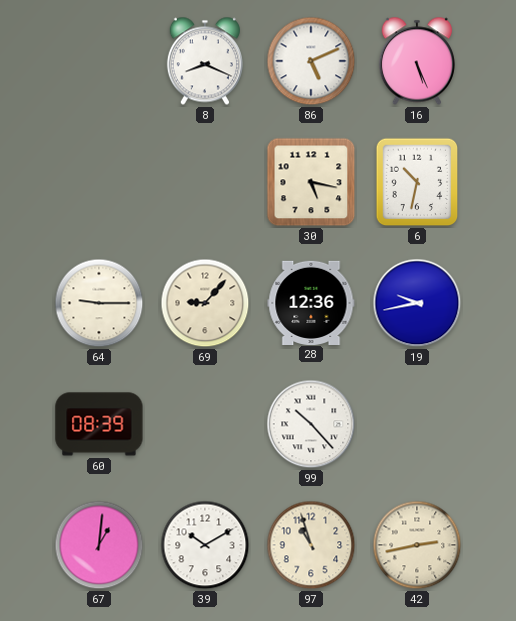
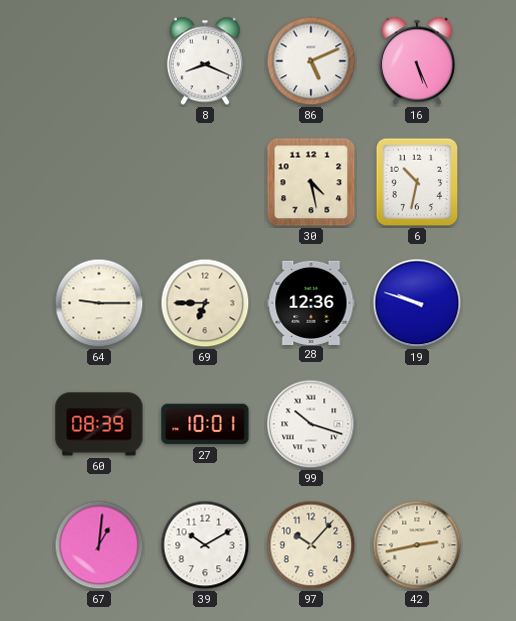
30: 5:17 -> 4:28
69: 9:07 -> 6:45
19: 9:43 -> 9:48
27: none -> 10:01
99: 10:23 -> 10:18
97: 10:57 -> 10:07
